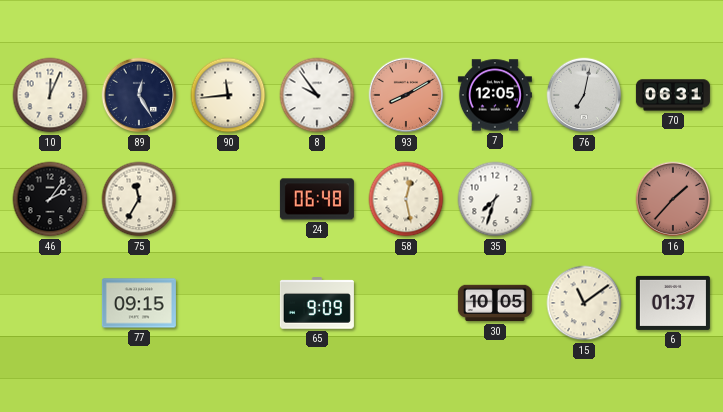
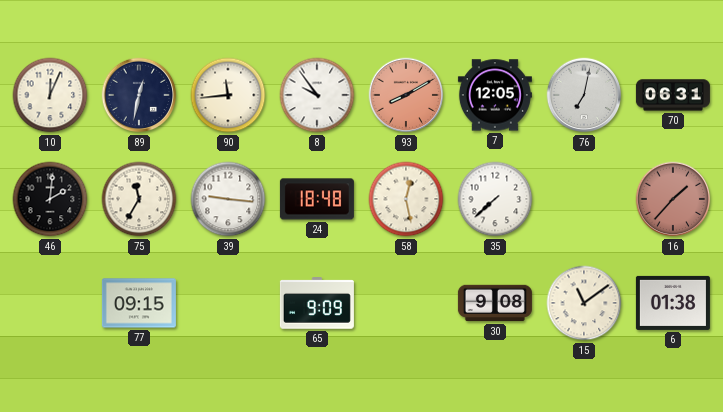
89: 12:25 -> 12:32
46: 2:06 -> 2:01
39: none -> 9:16
24: 06:48 -> 18:48
35: 7:33 -> 7:38
30: 10:05 -> 9:08
6: 01:37 -> 01:38
